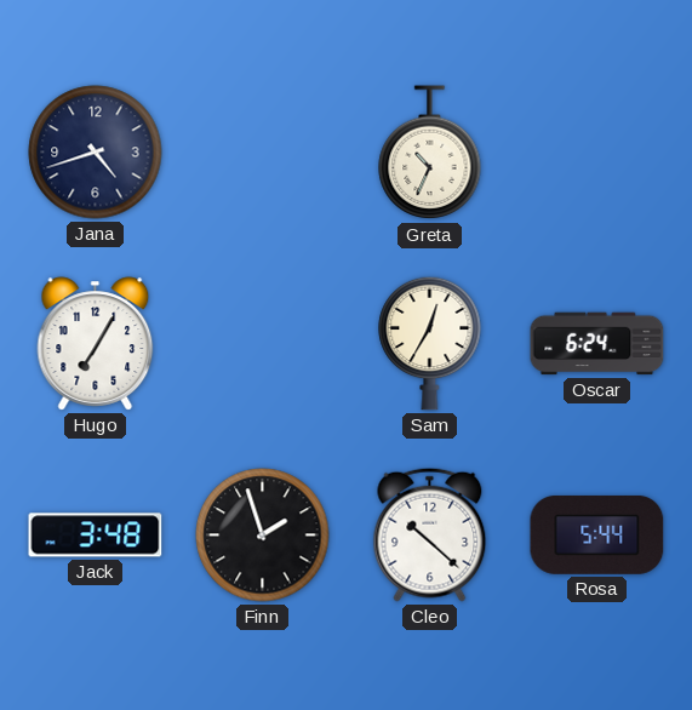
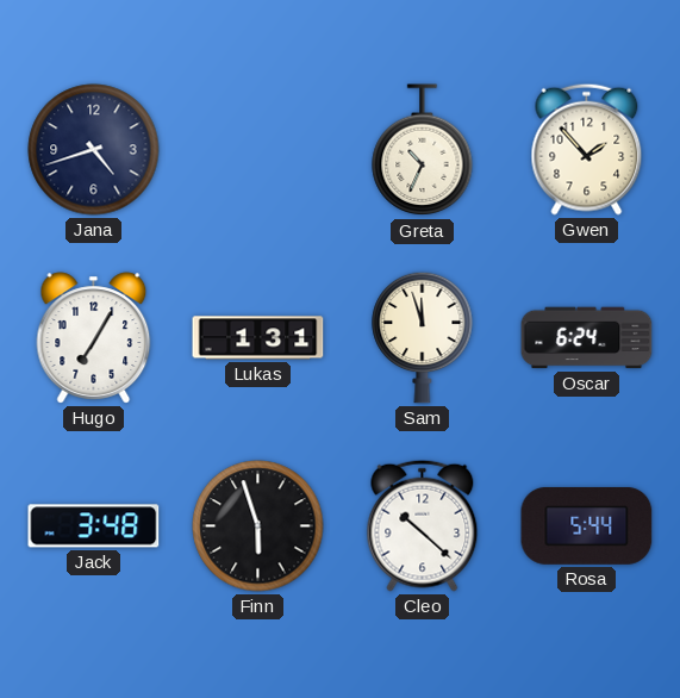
Gwen: none -> 1:53
Lukas: none -> 1:31
Sam: 12:35 -> 11:57
Finn: 1:57 -> 5:57
